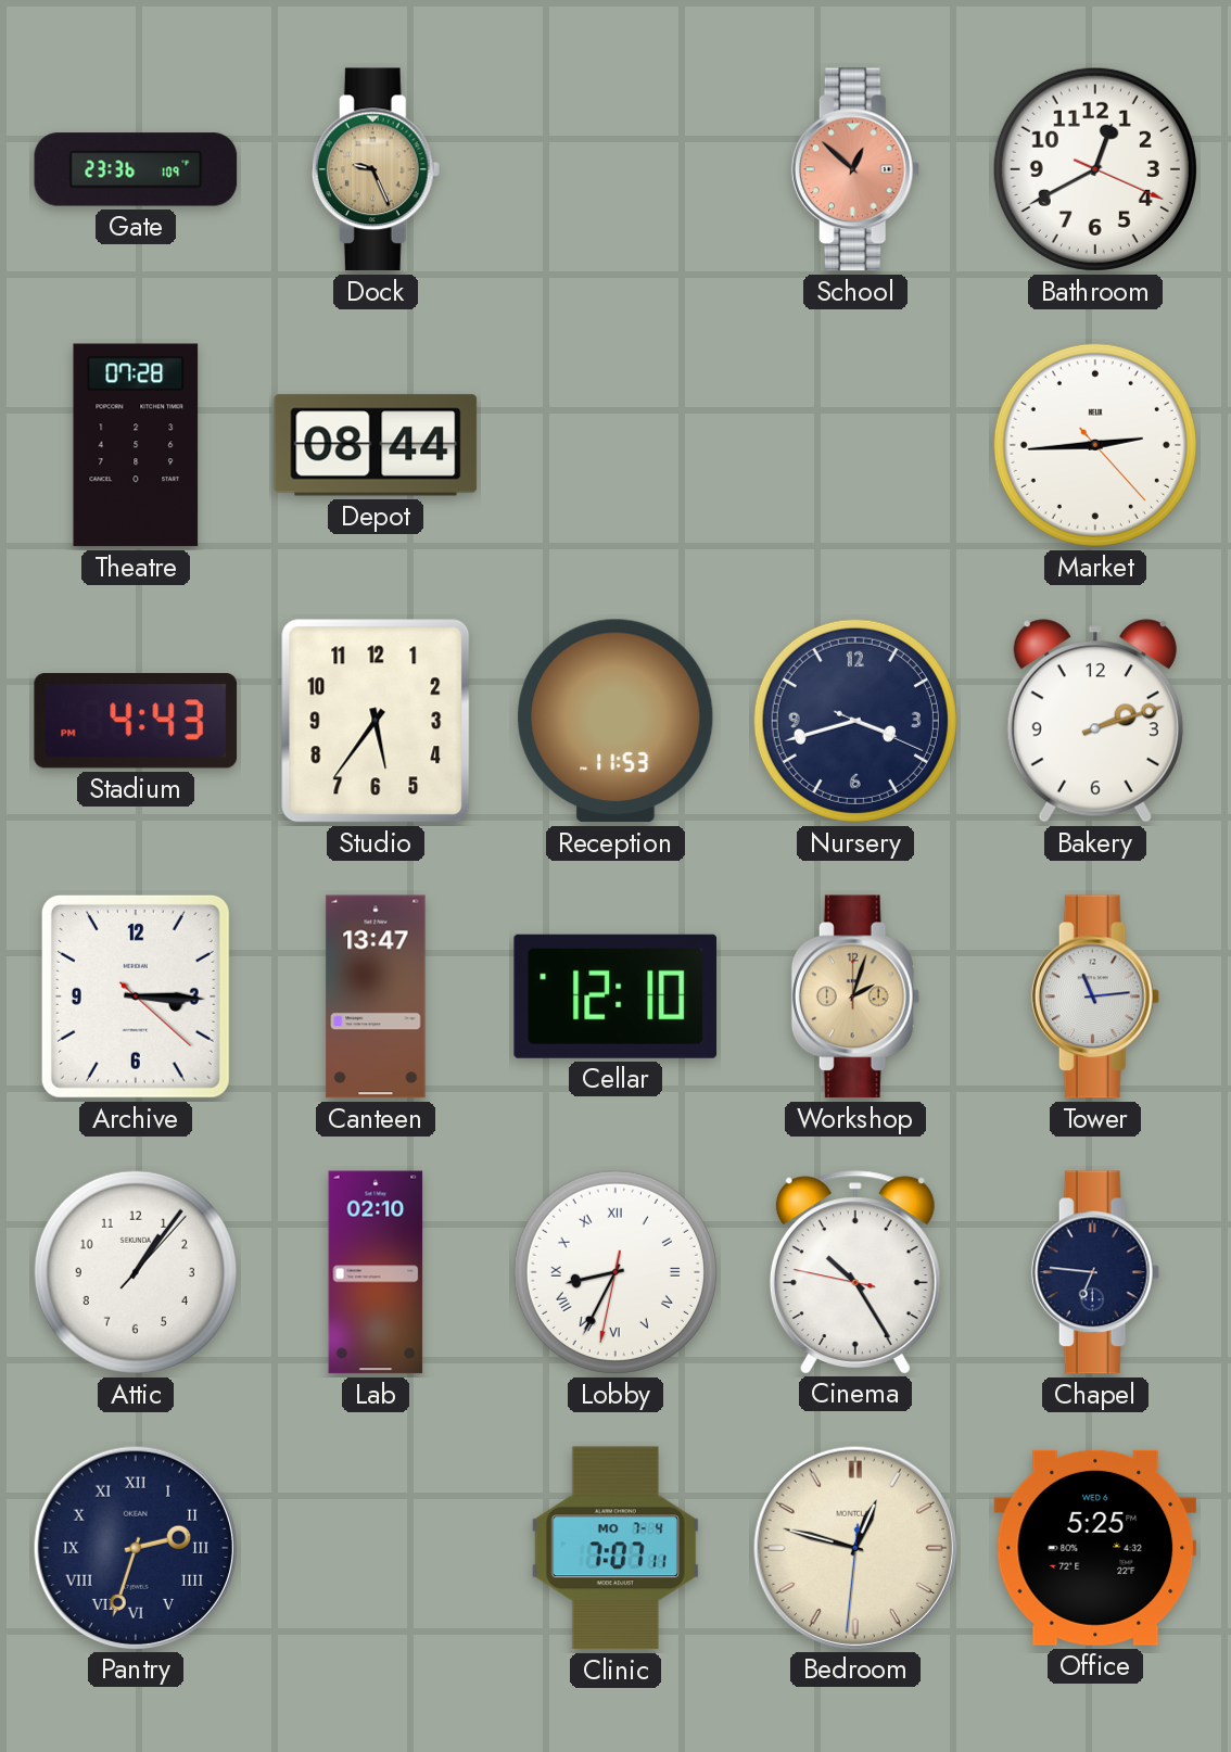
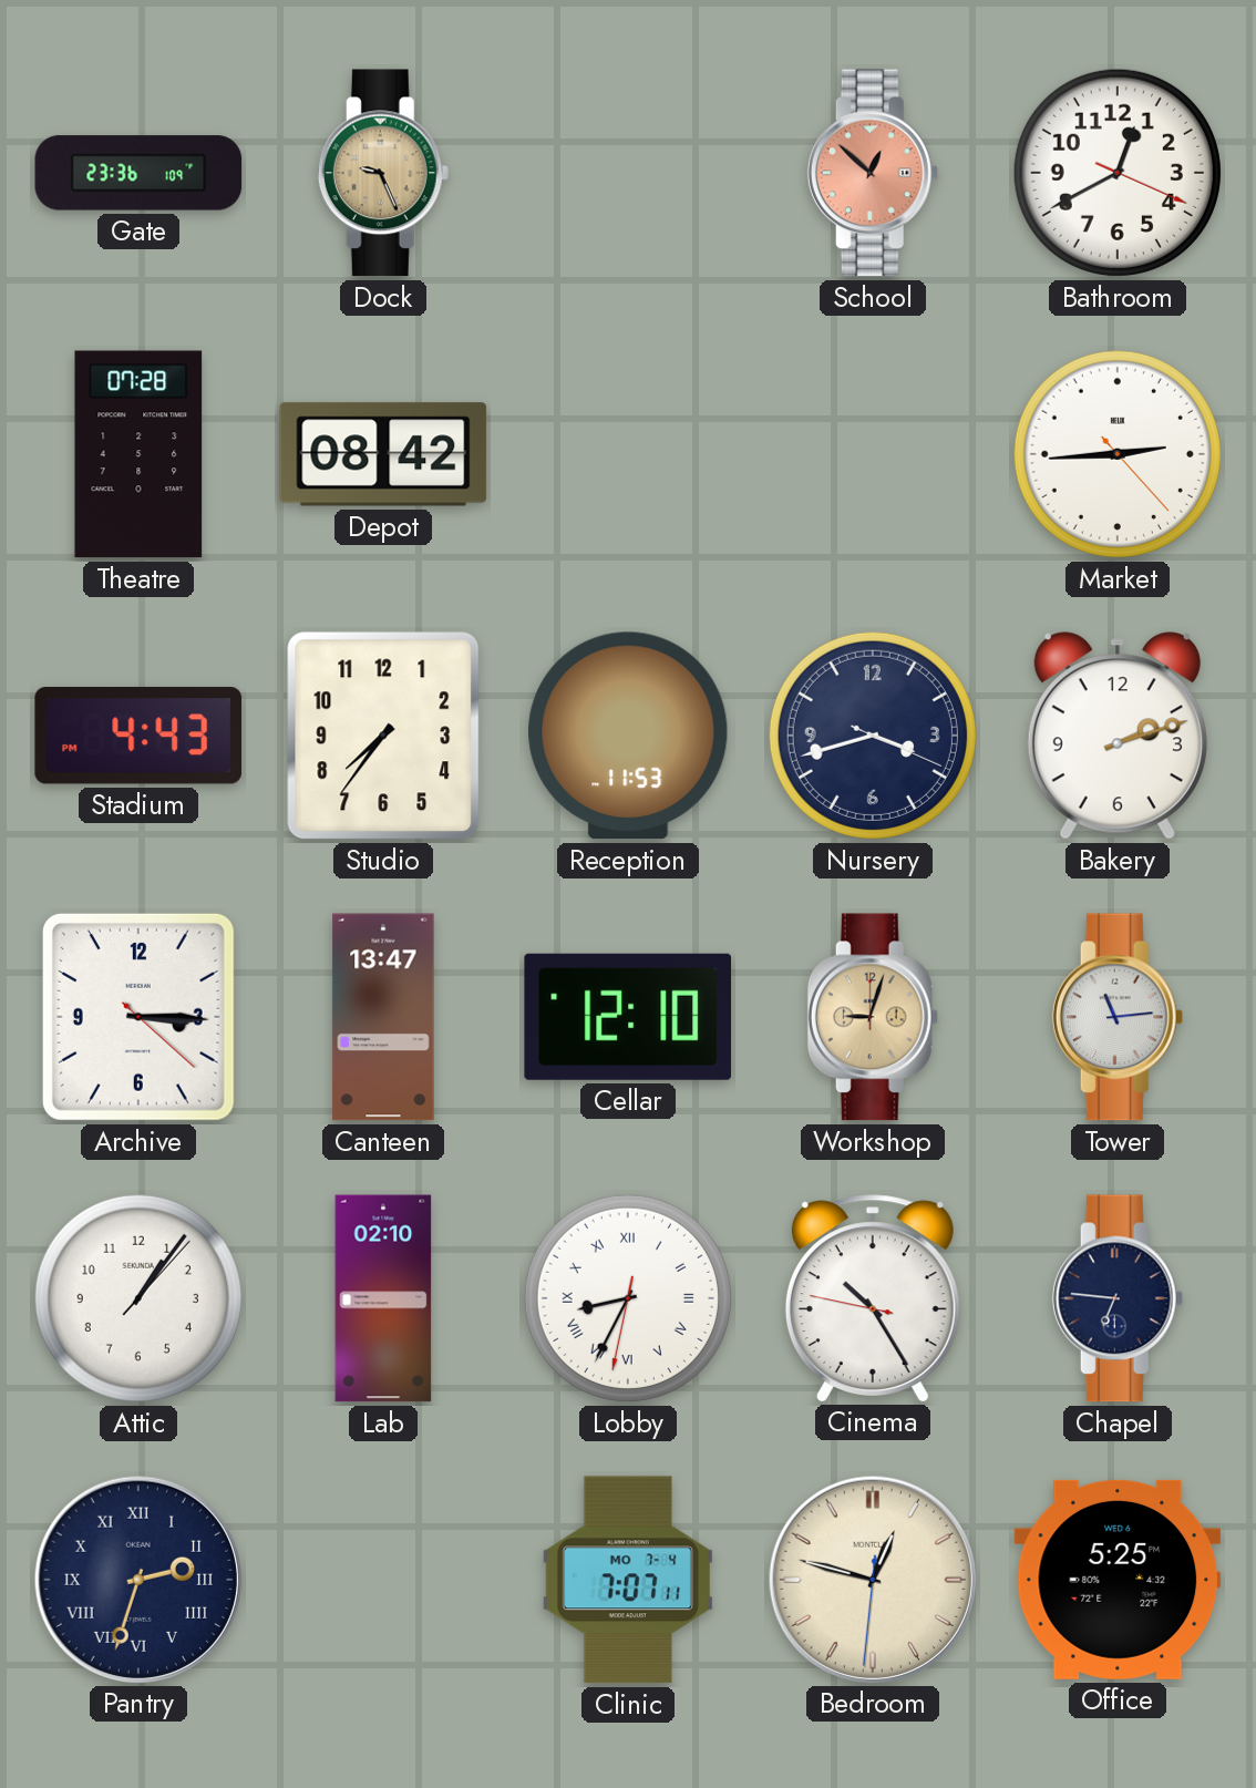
Depot: 08:44 -> 08:42
Studio: 5:36 -> 7:36
Workshop: 2:03 -> 9:03
